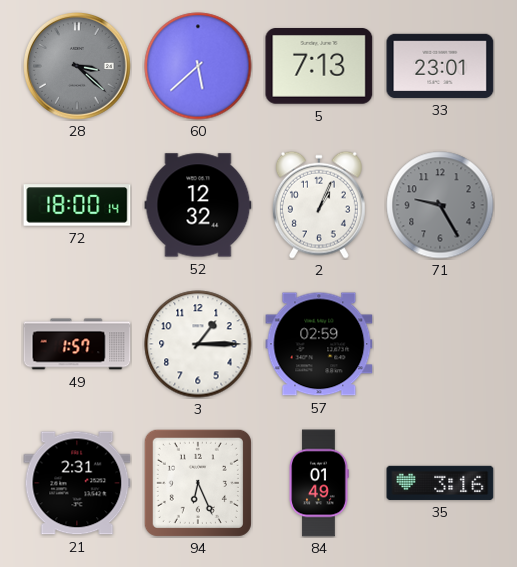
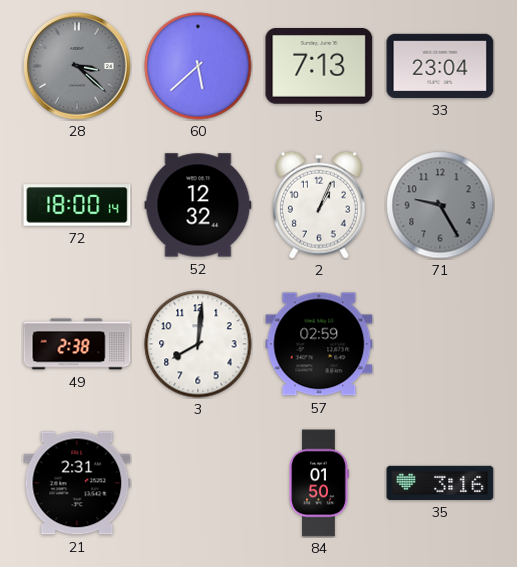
33: 23:01 -> 23:04
49: 1:57 -> 2:38
3: 1:15 -> 8:01
94: 6:26 -> none
84: 01:49 -> 01:50
